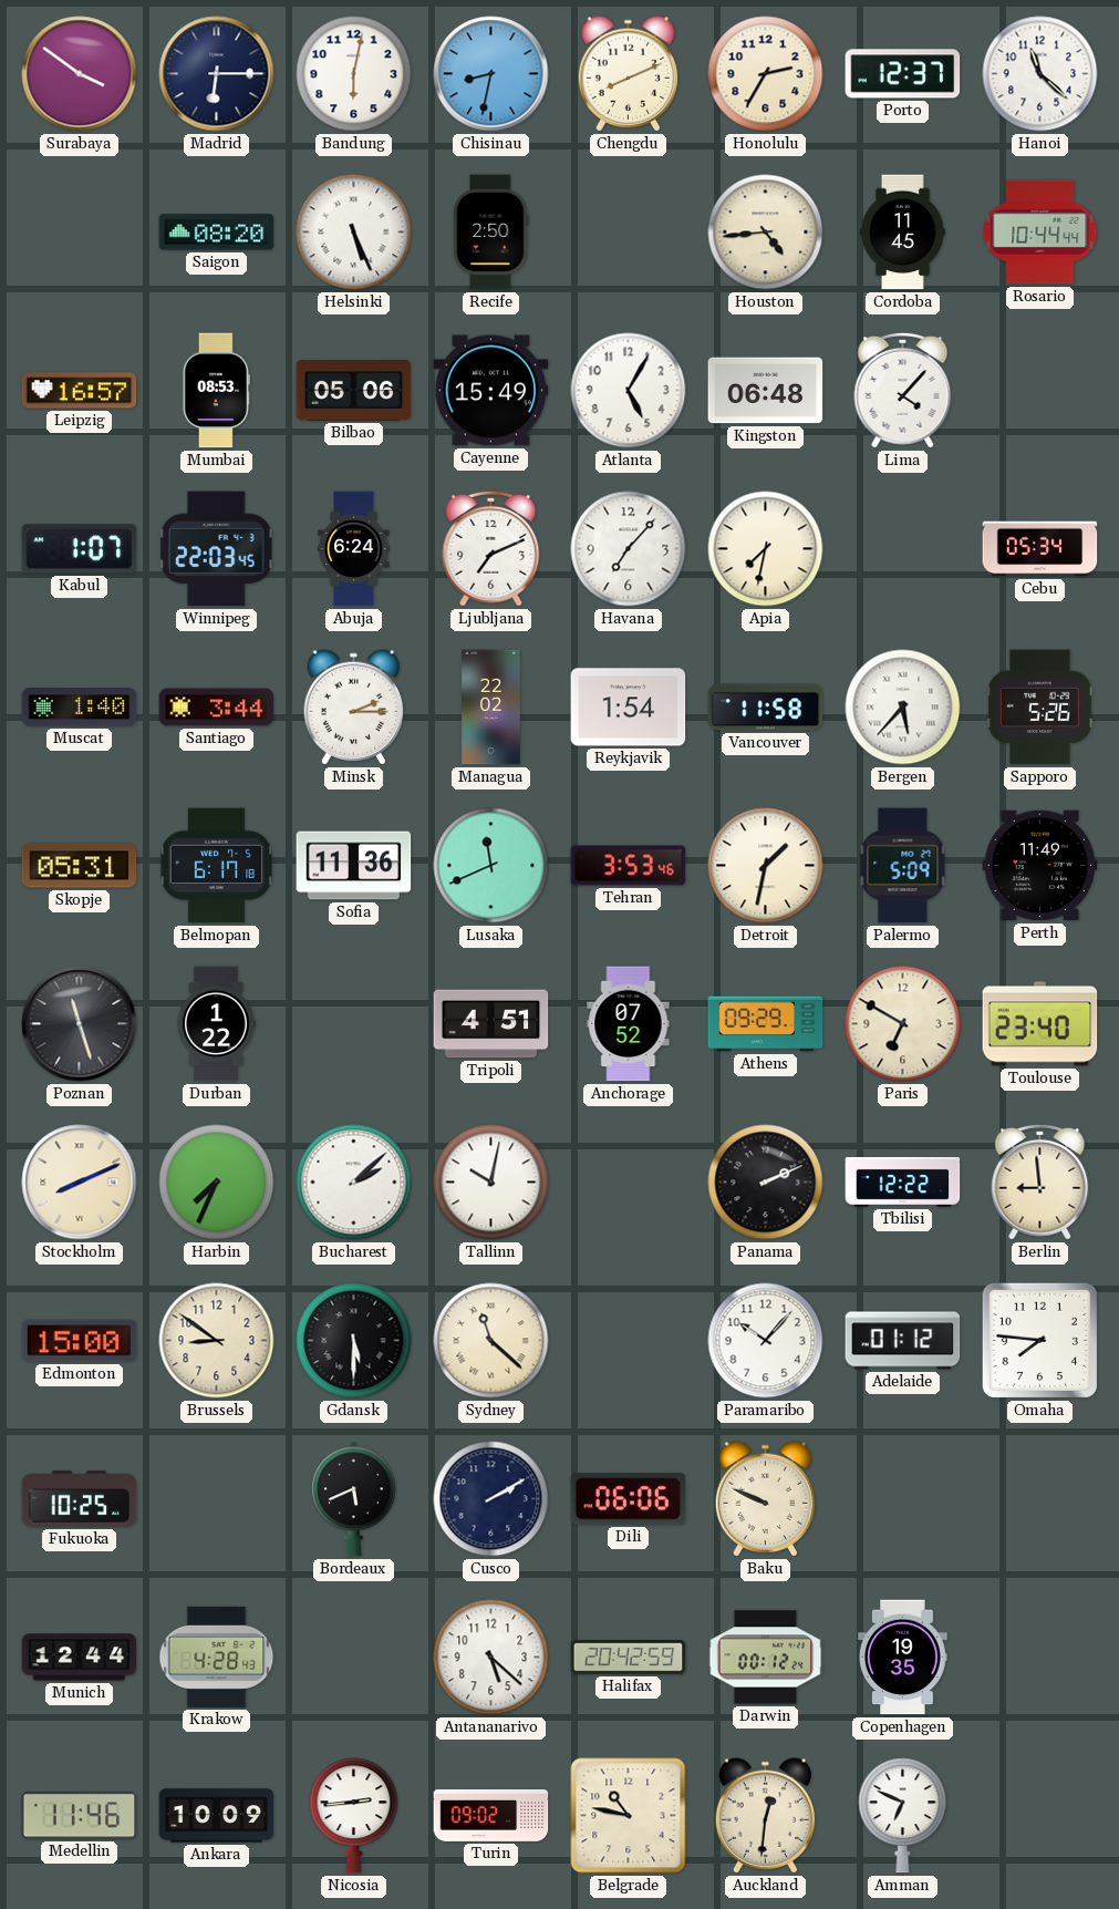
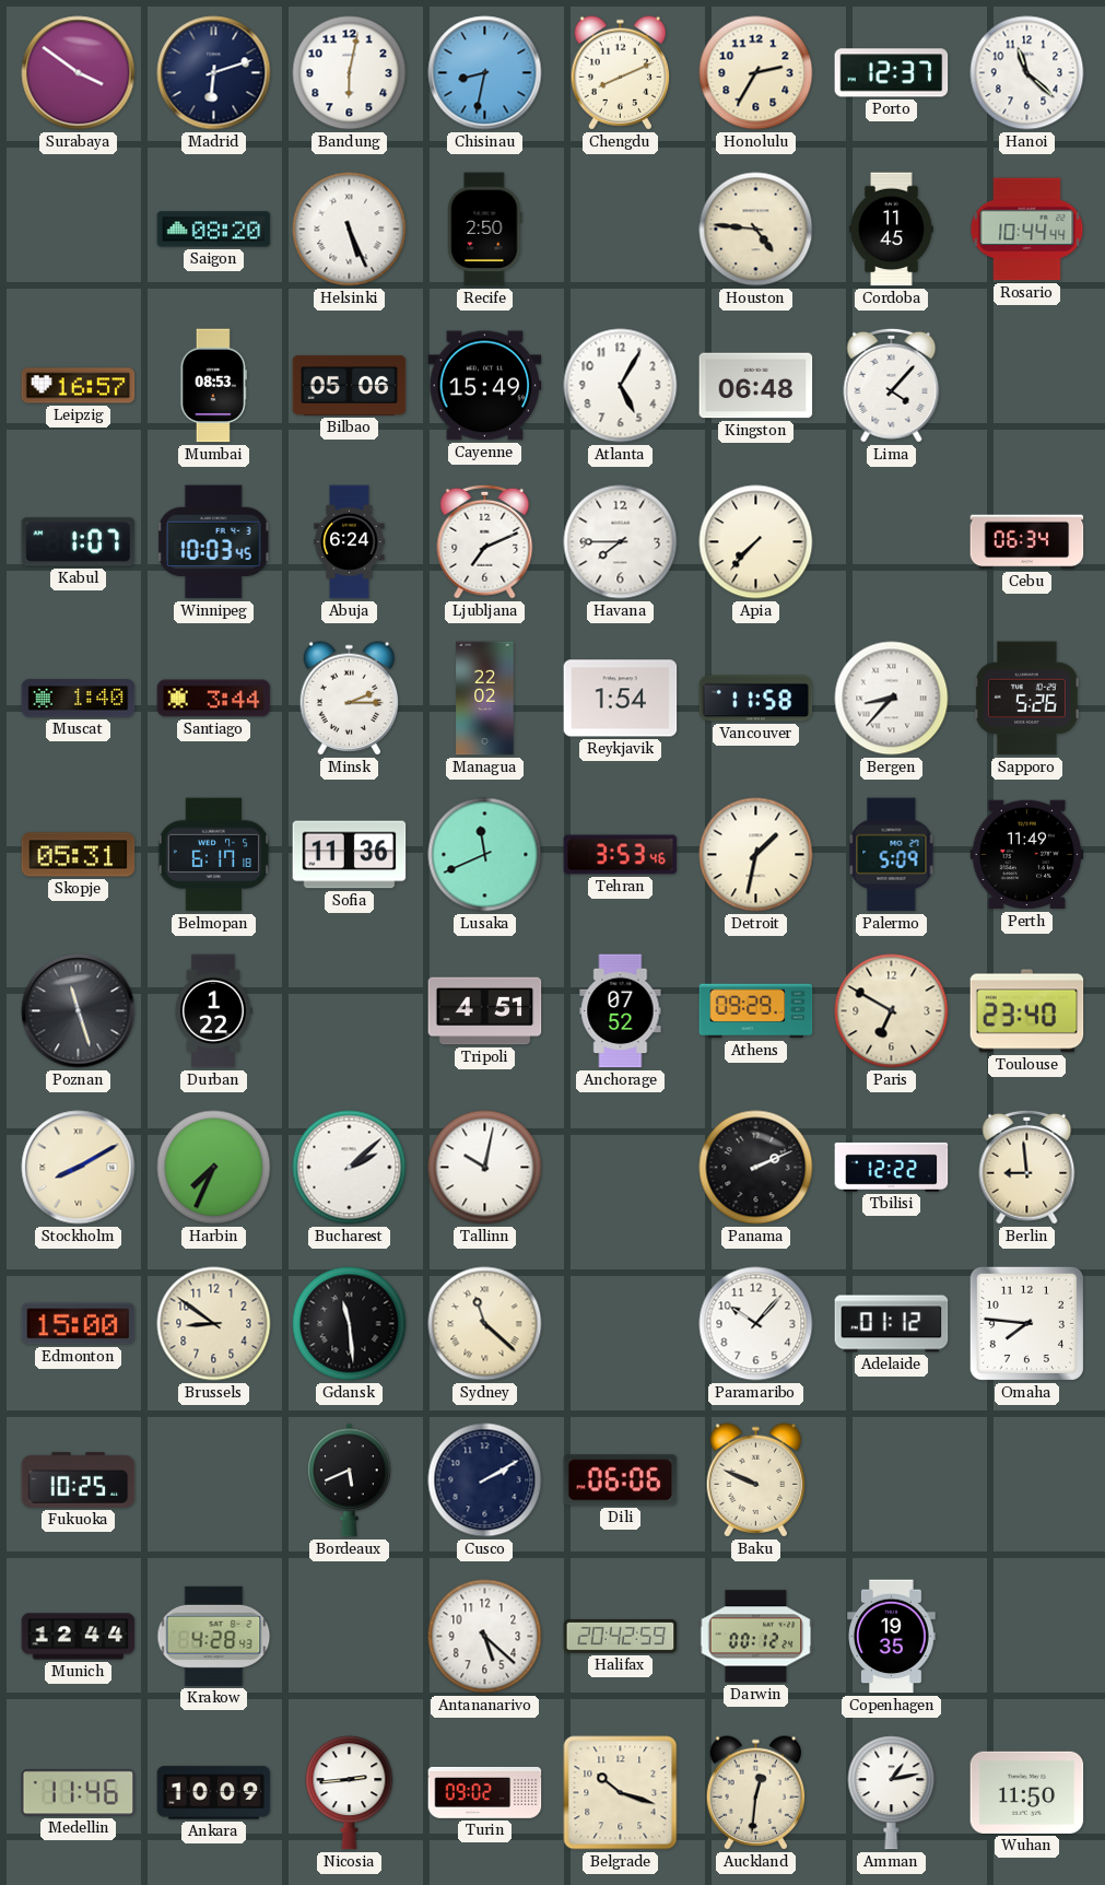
Madrid: 6:15 -> 6:12
Houston: 4:44 -> 4:46
Winnipeg: 22:03 -> 10:03
Havana: 7:07 -> 7:45
Apia: 7:32 -> 7:37
Cebu: 05:34 -> 06:34
Bergen: 5:37 -> 8:37
Stockholm: 8:11 -> 8:10
Gdansk: 5:30 -> 11:29
Belgrade: 10:47 -> 10:18
Amman: 6:49 -> 1:13
Wuhan: none -> 11:50
